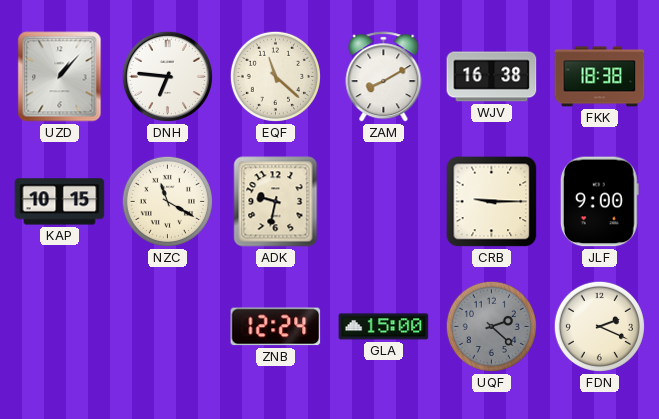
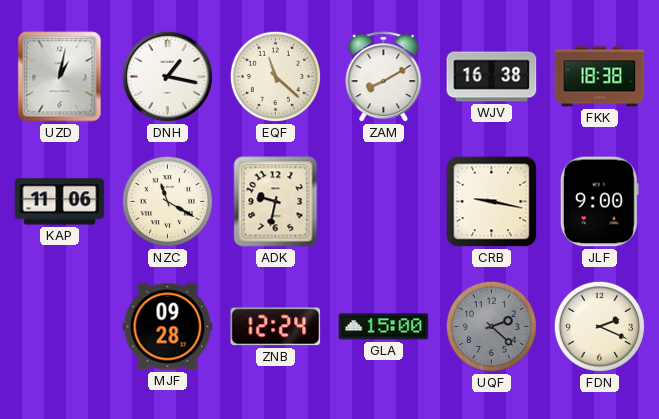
UZD: 1:07 -> 1:02
DNH: 6:46 -> 1:17
KAP: 10:15 -> 11:06
CRB: 9:15 -> 9:17
MJF: none -> 09:28
